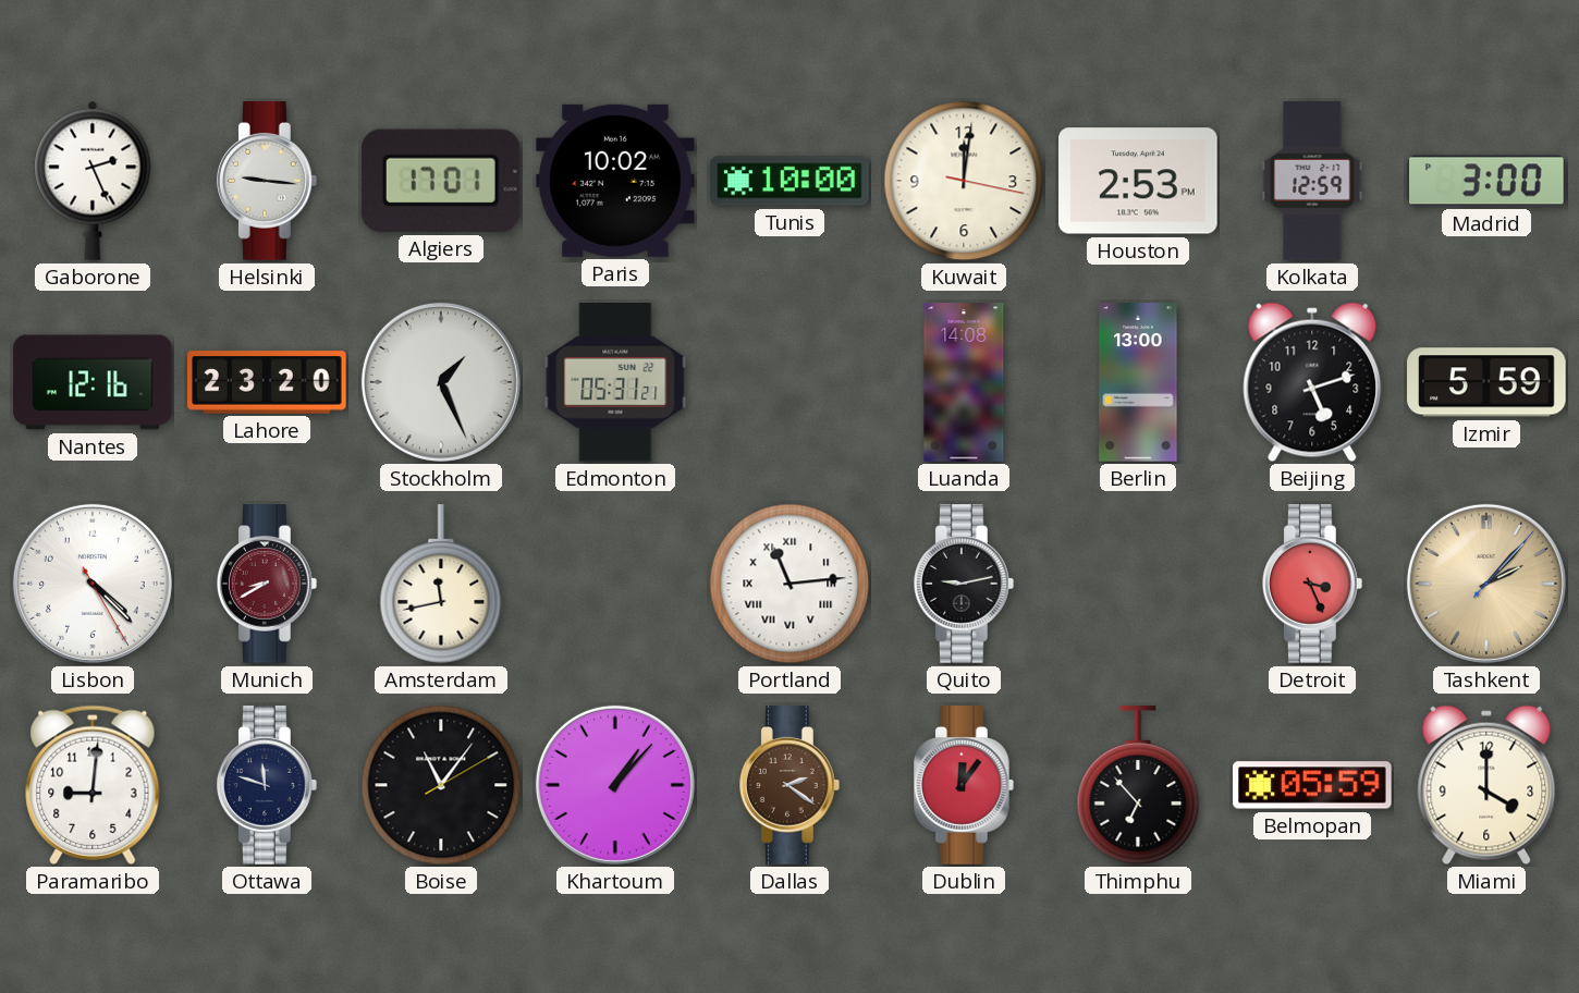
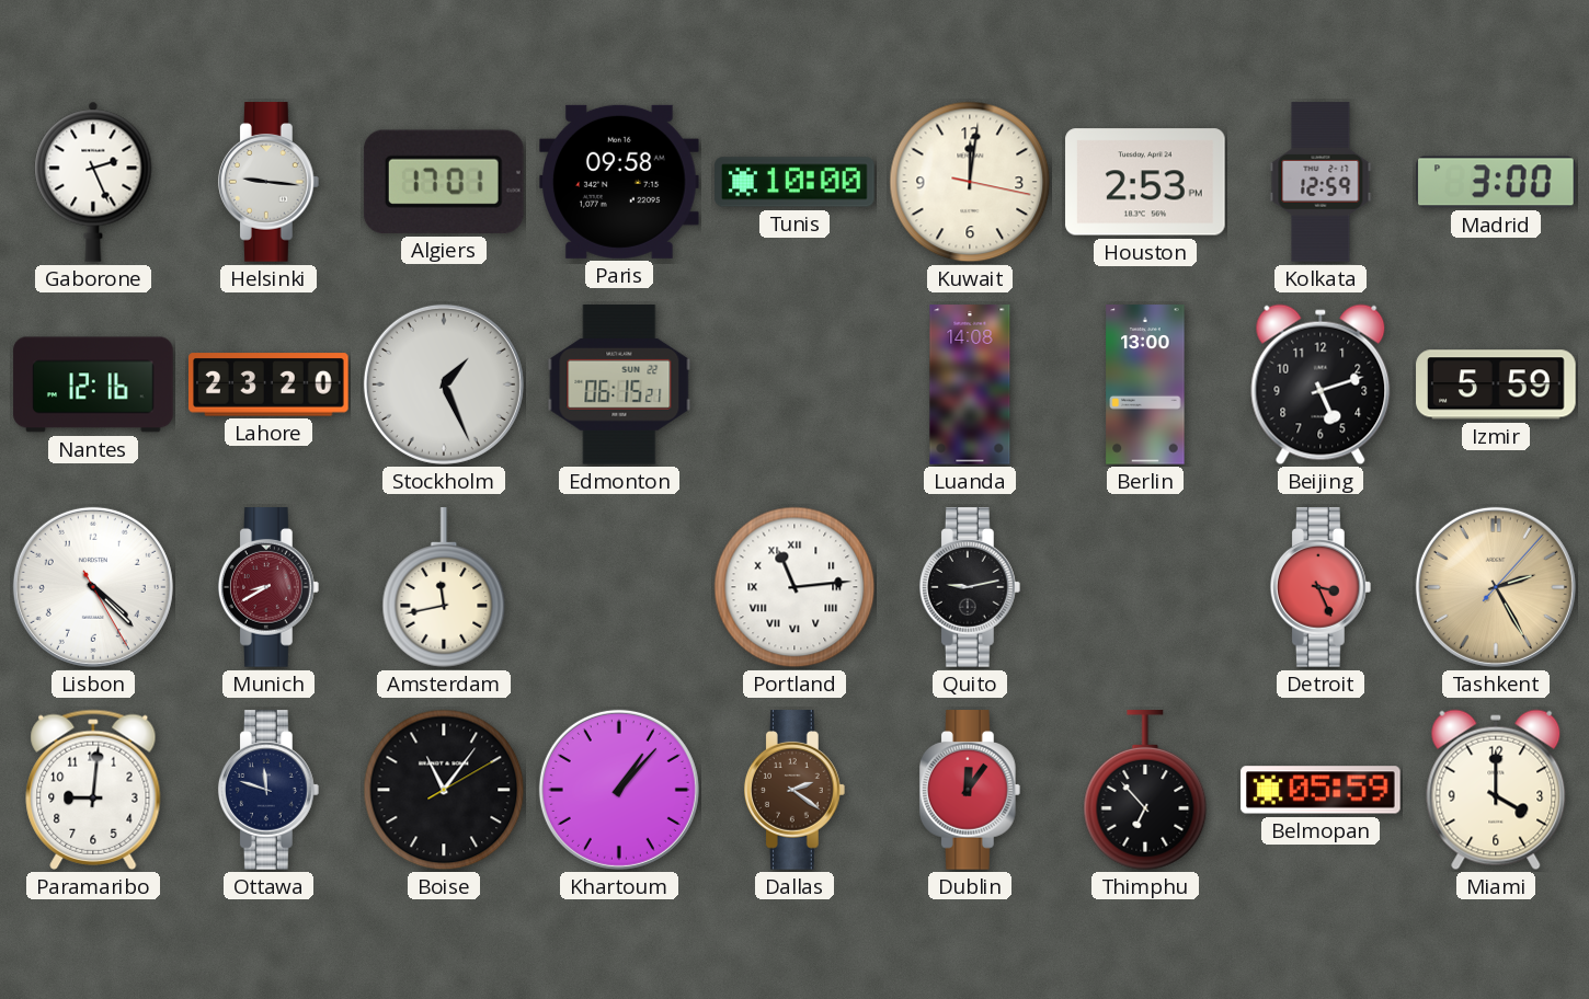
Paris: 10:02 -> 09:58
Edmonton: 05:31 -> 06:15
Tashkent: 2:07 -> 2:25
